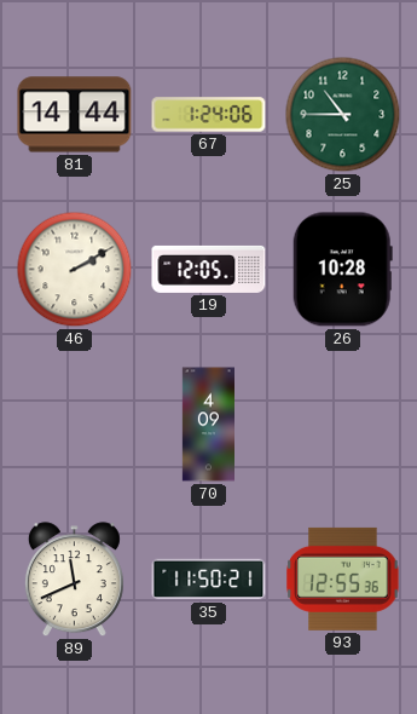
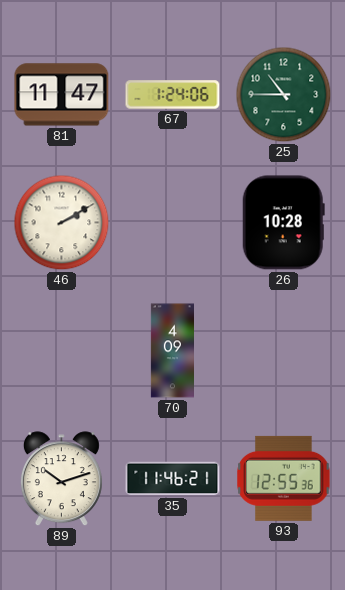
81: 14:44 -> 11:47
19: 12:05 -> none
89: 11:41 -> 10:12
35: 11:50 -> 11:46
